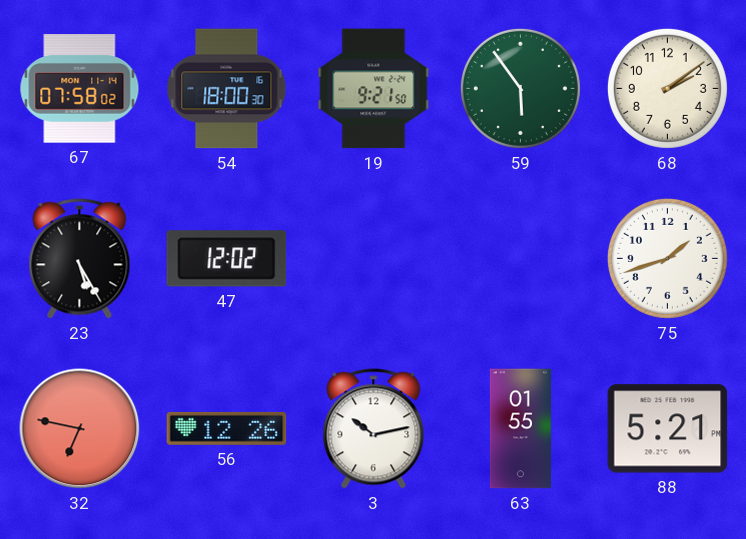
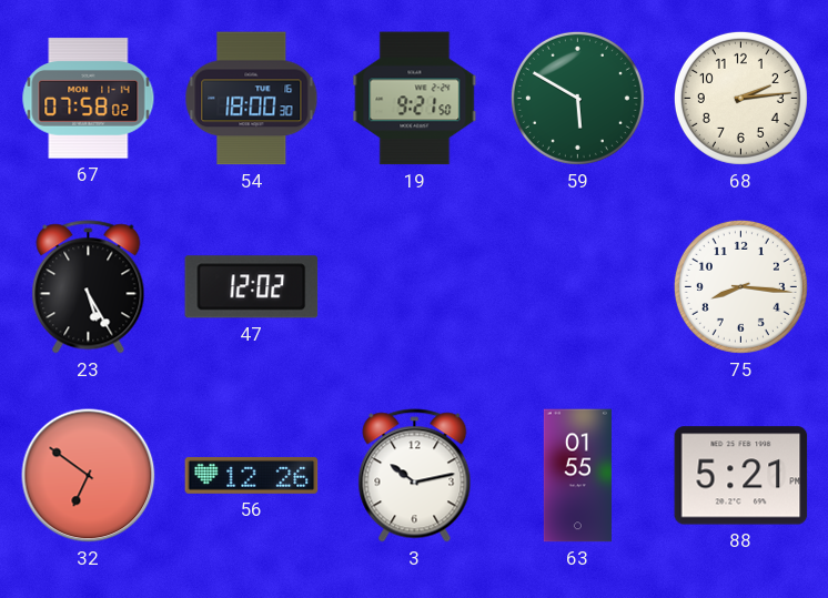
59: 5:54 -> 5:50
68: 2:09 -> 2:14
75: 1:42 -> 8:16
32: 6:47 -> 6:51
